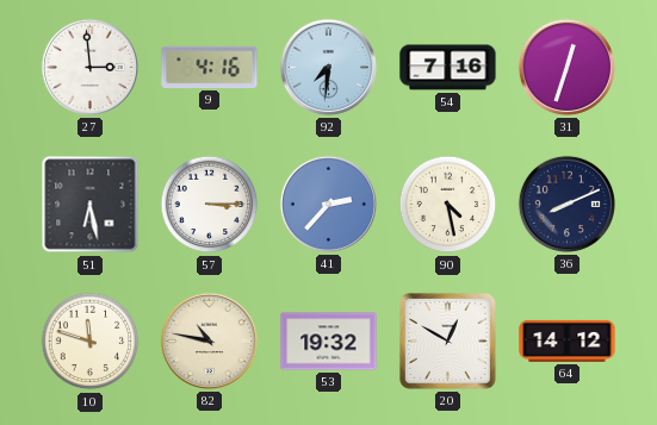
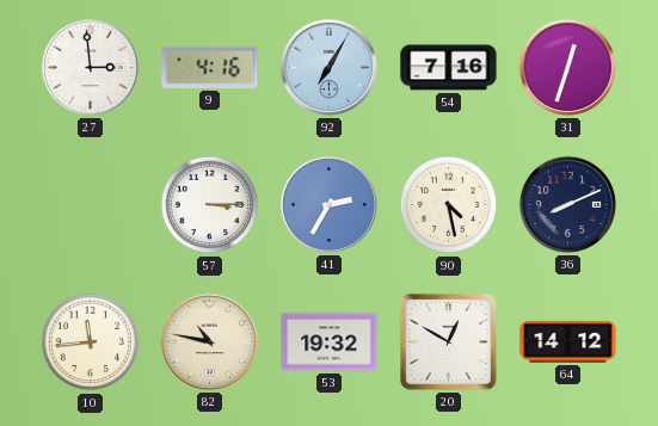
92: 7:31 -> 7:05
51: 6:28 -> none
41: 2:37 -> 2:35
10: 11:48 -> 11:44
